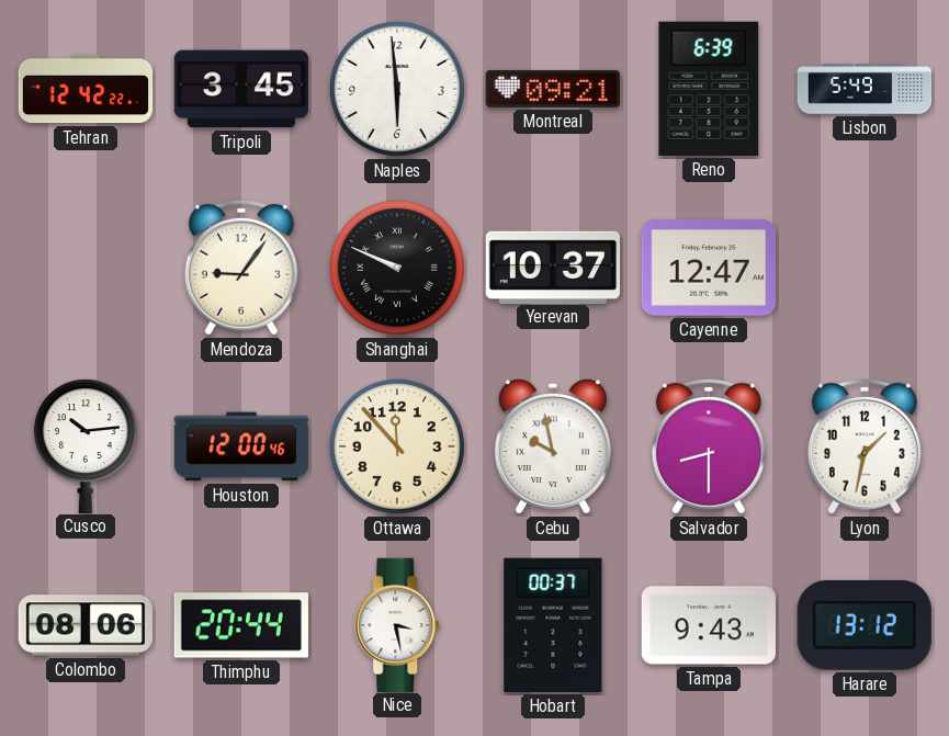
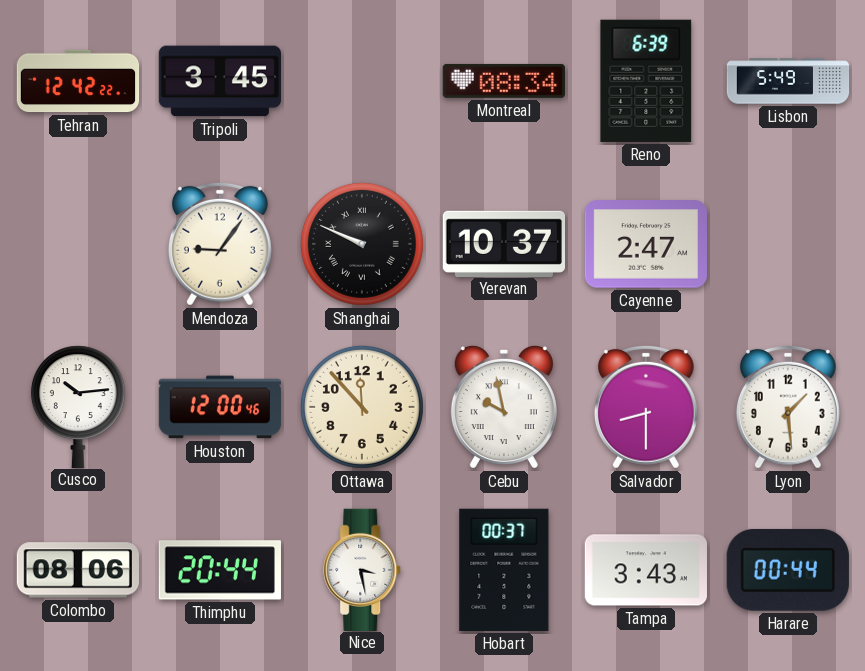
Naples: 5:59 -> none
Montreal: 09:21 -> 08:34
Cayenne: 12:47 -> 2:47
Lyon: 1:32 -> 1:29
Tampa: 9:43 -> 3:43
Harare: 13:12 -> 00:44
